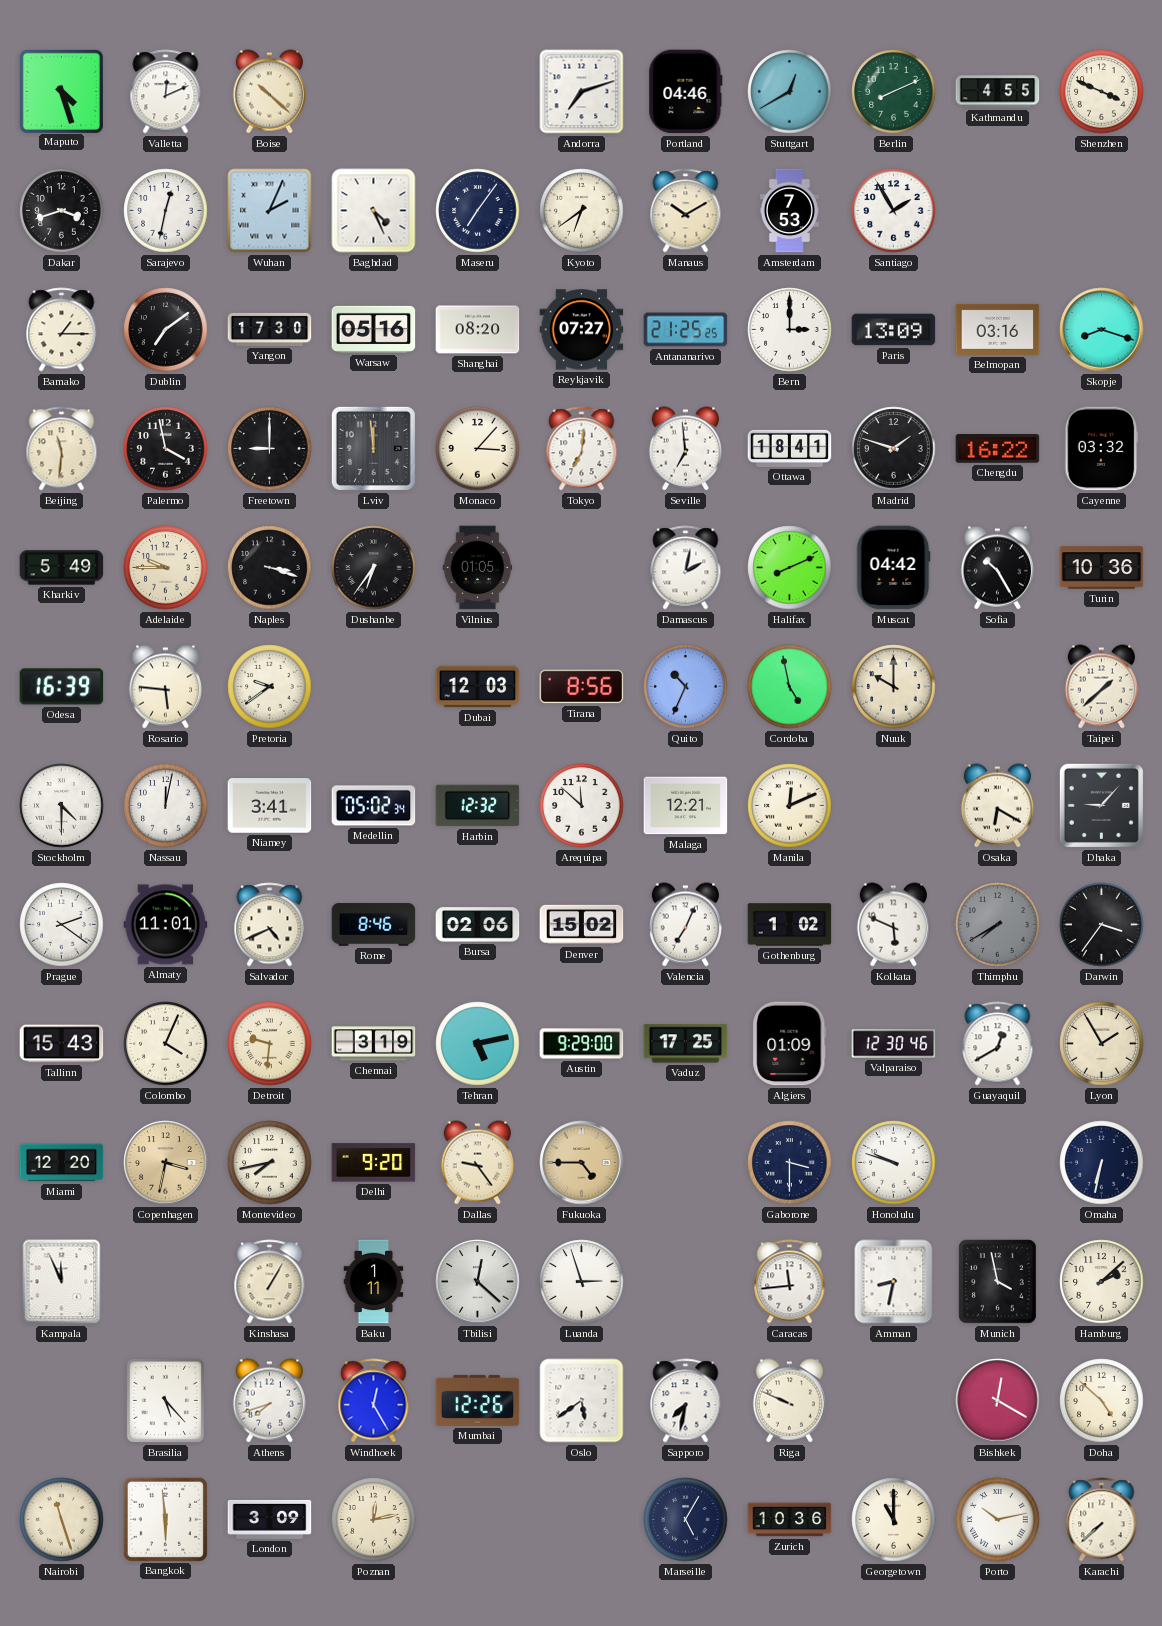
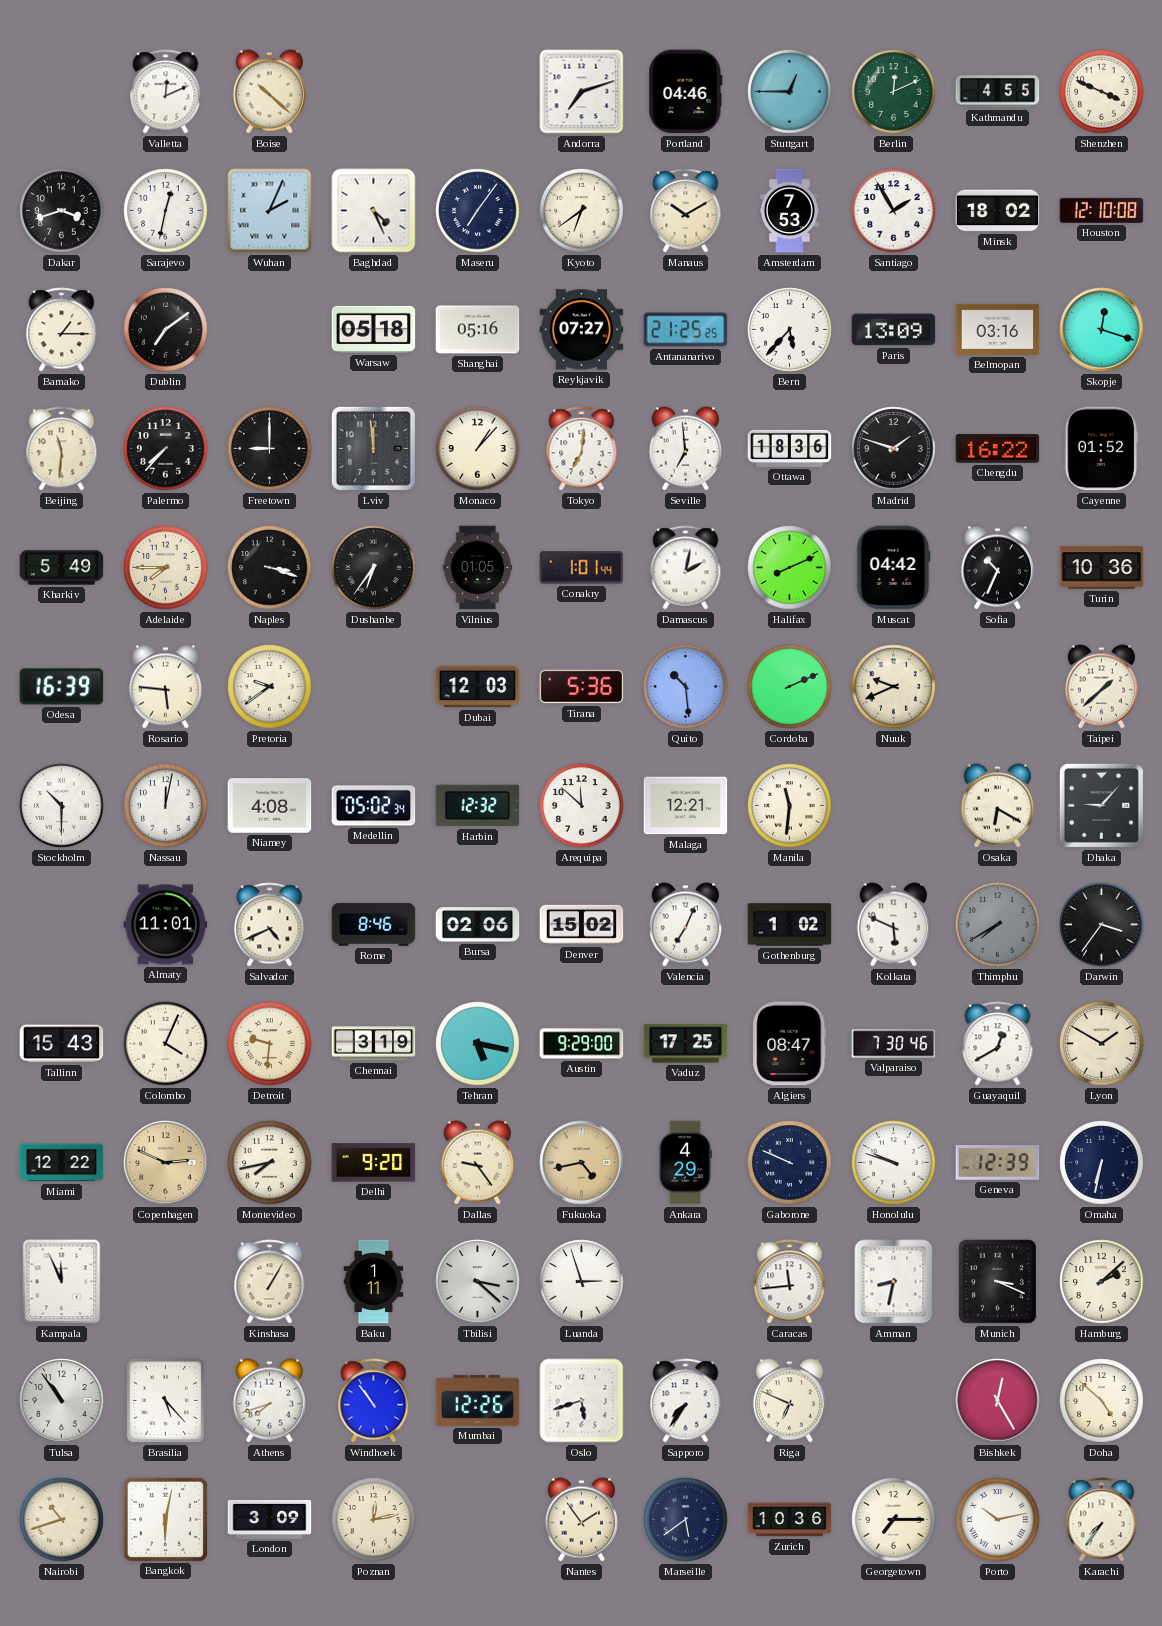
Maputo: 4:27 -> none
Stuttgart: 12:40 -> 12:45
Berlin: 8:11 -> 12:11
Minsk: none -> 18:02
Houston: none -> 12:10
Yangon: 17:30 -> none
Warsaw: 05:16 -> 05:18
Shanghai: 08:20 -> 05:16
Bern: 3:00 -> 5:37
Skopje: 8:18 -> 12:18
Palermo: 3:58 -> 7:37
Monaco: 3:07 -> 1:07
Ottawa: 18:41 -> 18:36
Cayenne: 03:32 -> 01:52
Adelaide: 9:45 -> 7:45
Conakry: none -> 1:01
Sofia: 10:25 -> 10:34
Tirana: 8:56 -> 5:36
Quito: 10:34 -> 10:29
Cordoba: 4:58 -> 2:11
Nuuk: 10:00 -> 9:41
Stockholm: 4:30 -> 10:30
Niamey: 3:41 -> 4:08
Manila: 12:11 -> 11:31
Prague: 2:21 -> none
Tehran: 5:13 -> 5:17
Algiers: 01:09 -> 08:47
Valparaiso: 12:30 -> 7:30
Lyon: 1:55 -> 1:50
Miami: 12:20 -> 12:22
Copenhagen: 3:32 -> 2:49
Fukuoka: 4:45 -> 4:43
Ankara: none -> 4:29
Gaborone: 3:30 -> 9:49
Geneva: none -> 12:39
Tbilisi: 12:22 -> 3:22
Munich: 3:58 -> 3:19
Tulsa: none -> 10:54
Windhoek: 12:25 -> 10:54
Oslo: 5:39 -> 5:42
Sapporo: 7:32 -> 7:36
Riga: 9:49 -> 6:49
Bishkek: 12:20 -> 12:25
Nairobi: 11:27 -> 10:42
Bangkok: 5:59 -> 6:02
Nantes: none -> 1:54
Marseille: 5:05 -> 5:39
Georgetown: 11:00 -> 7:15
Karachi: 7:38 -> 7:36
